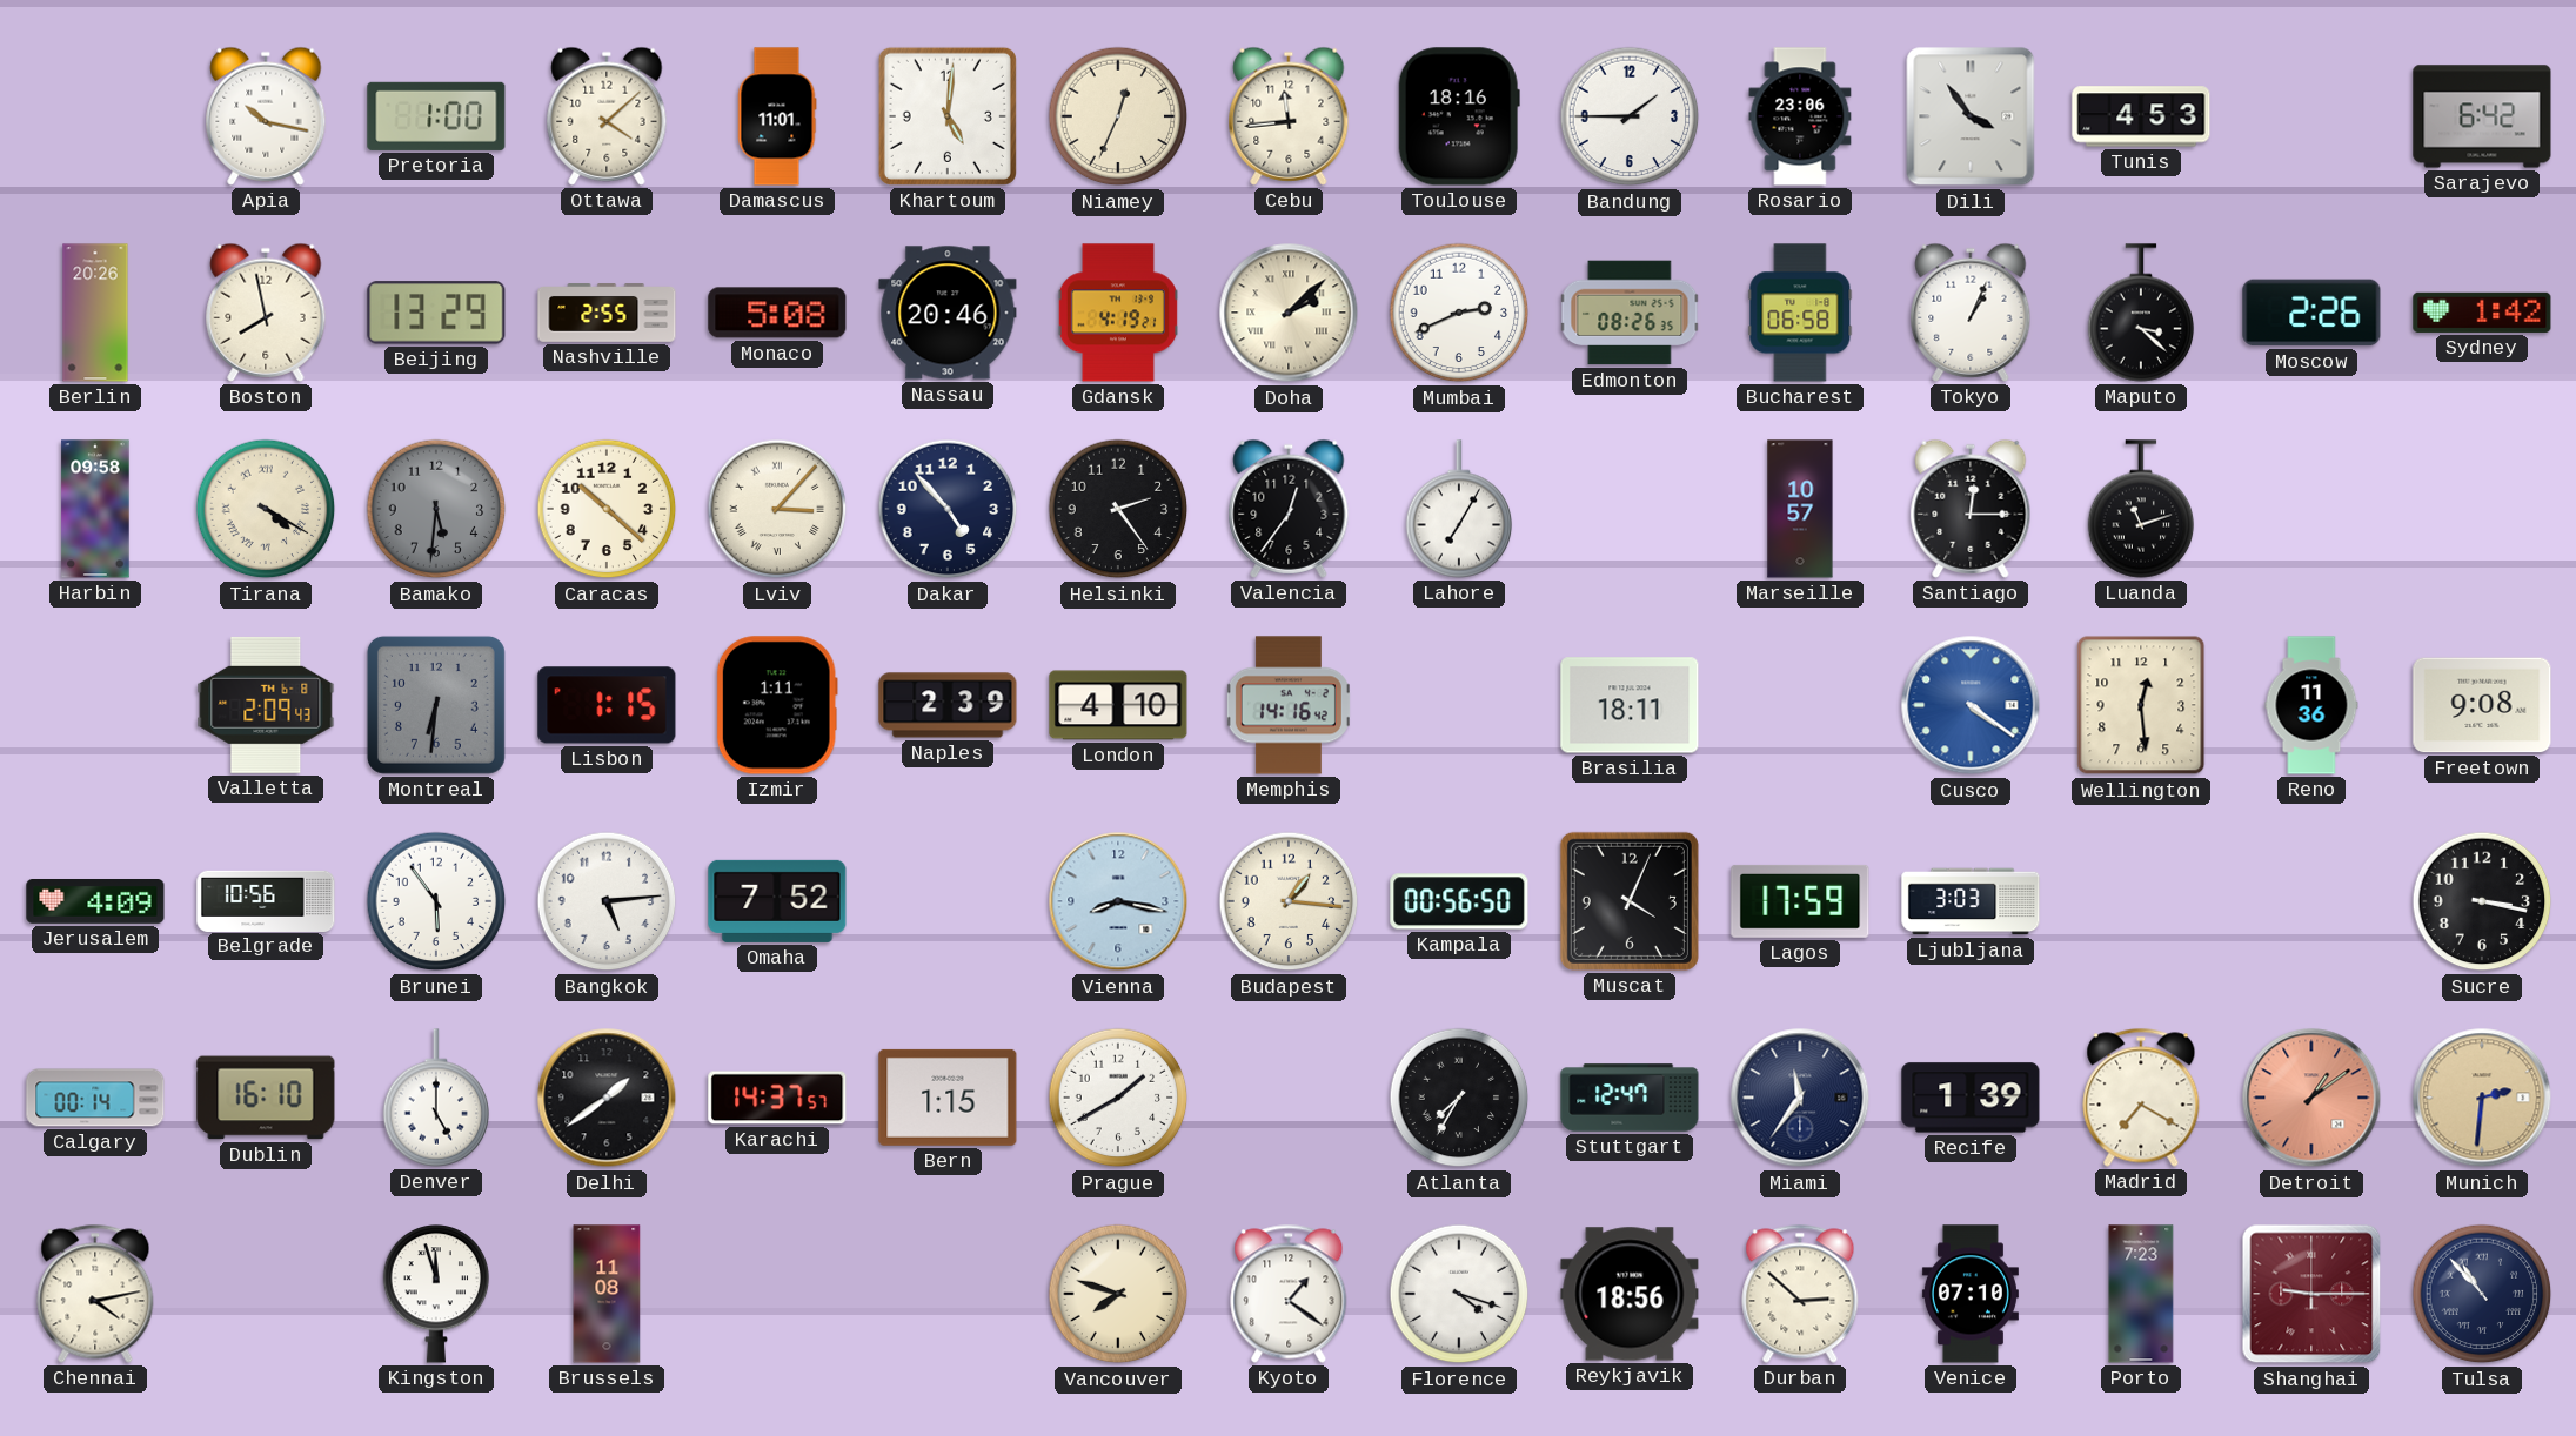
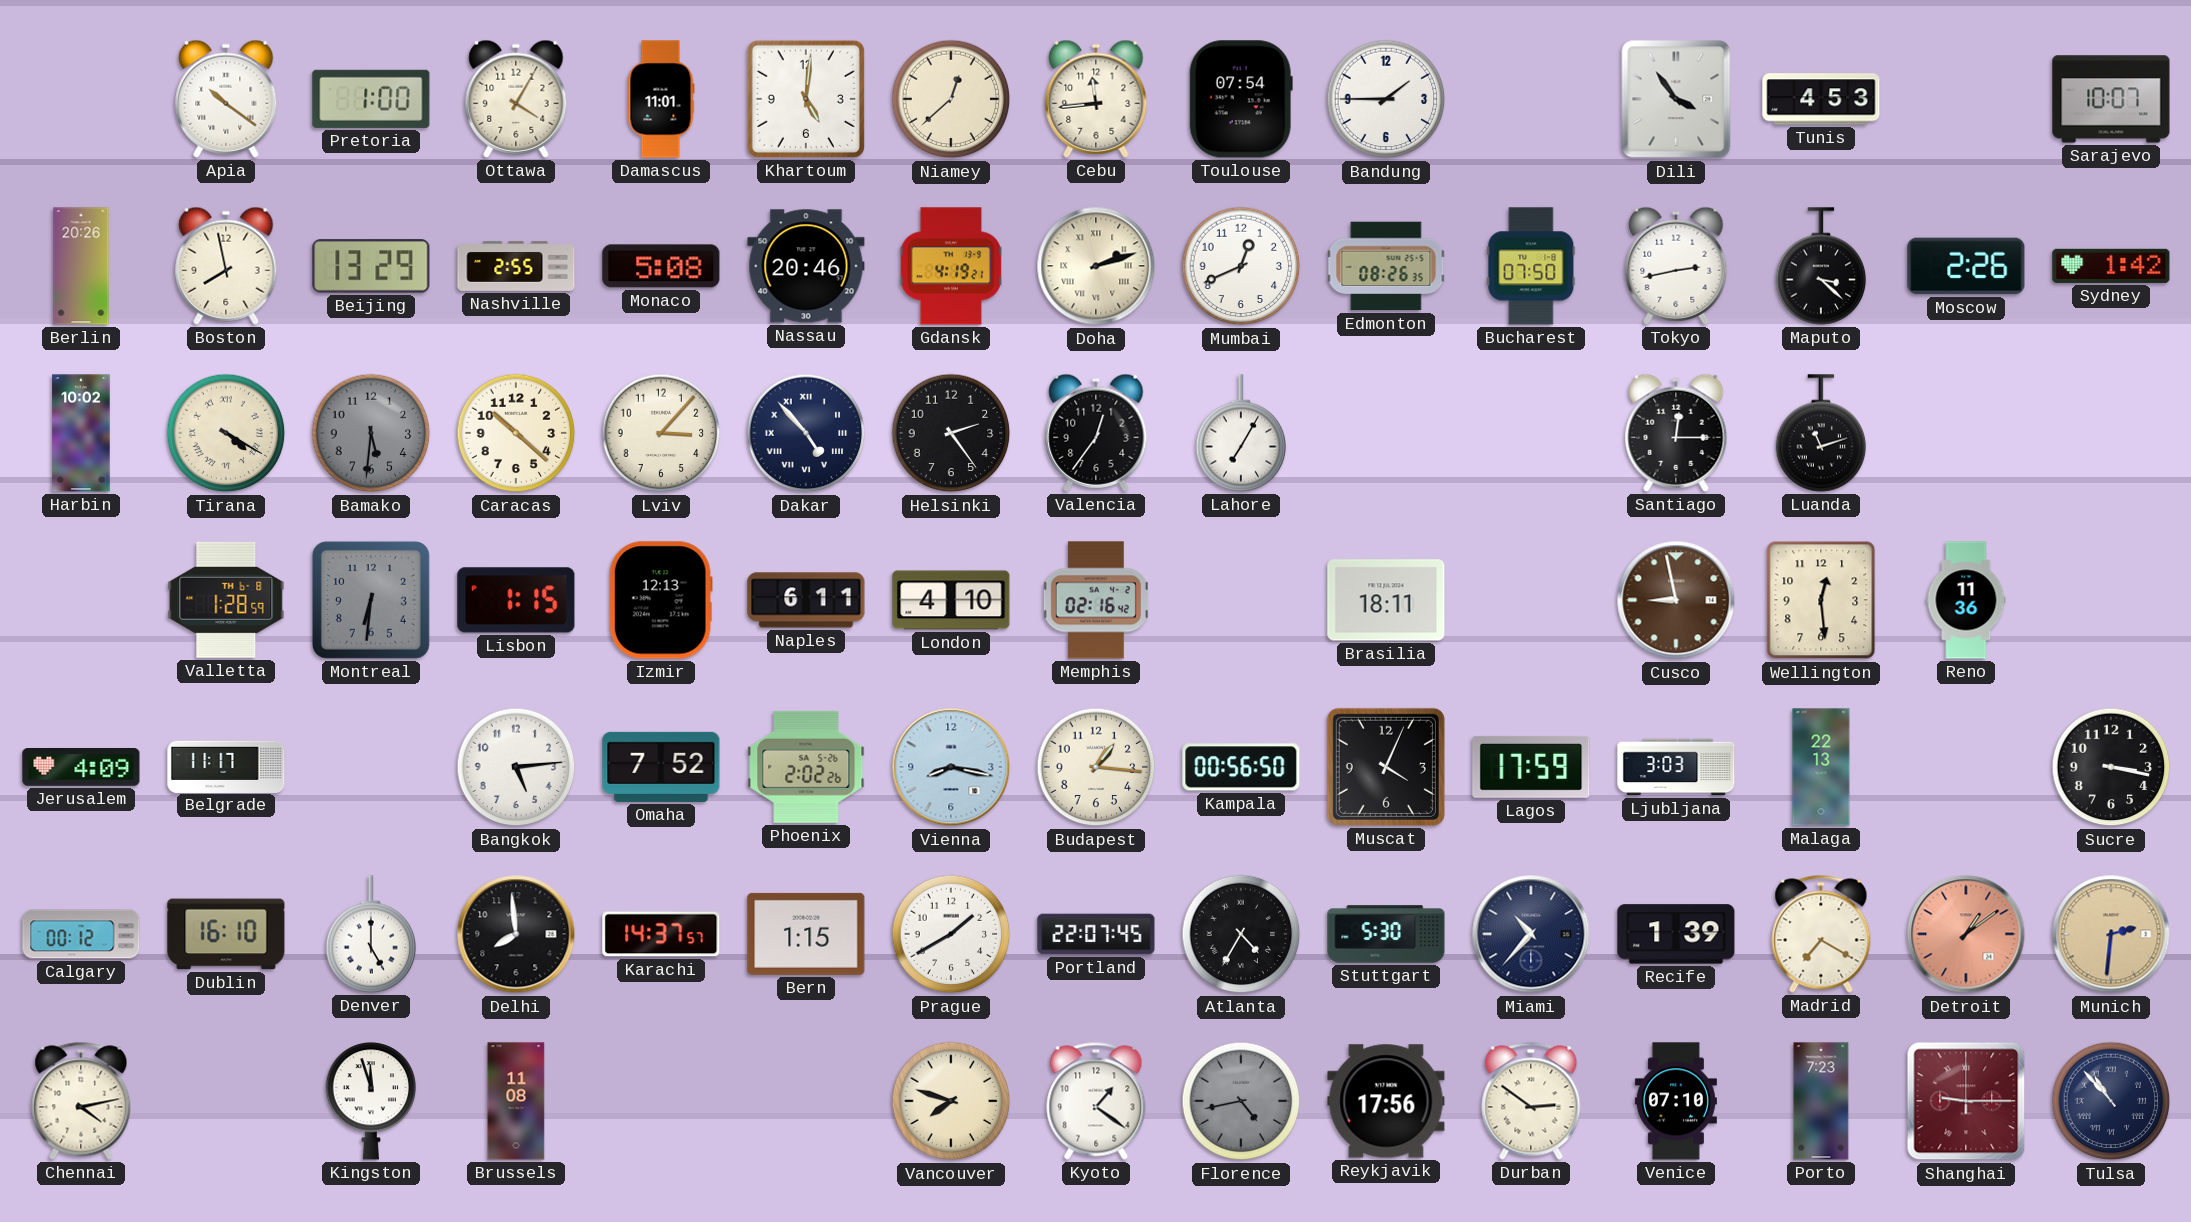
Apia: 10:17 -> 10:21
Ottawa: 4:08 -> 4:05
Niamey: 12:34 -> 12:38
Toulouse: 18:16 -> 07:54
Rosario: 23:06 -> none
Sarajevo: 6:42 -> 10:07
Doha: 2:08 -> 2:12
Mumbai: 2:41 -> 12:41
Bucharest: 06:58 -> 07:50
Tokyo: 1:04 -> 2:43
Harbin: 09:58 -> 10:02
Lviv numerals: Roman -> Arabic
Dakar numerals: Arabic -> Roman
Marseille: 10:57 -> none
Valletta: 2:09 -> 1:28
Izmir: 1:11 -> 12:13
Naples: 2:39 -> 6:11
Memphis: 14:16 -> 02:16
Cusco: 4:21 -> 8:58
Cusco dial: blue -> brown
Freetown: 9:08 -> none
Belgrade: 10:56 -> 11:17
Brunei: 5:54 -> none
Phoenix: none -> 2:02
Malaga: none -> 22:13
Calgary: 00:14 -> 00:12
Delhi: 1:39 -> 7:59
Portland: none -> 22:07
Atlanta: 7:35 -> 4:35
Stuttgart: 12:47 -> 5:30
Miami: 11:36 -> 10:37
Florence: 4:18 -> 4:43
Florence dial: white -> grey
Reykjavik: 18:56 -> 17:56
Durban: 2:52 -> 2:51
